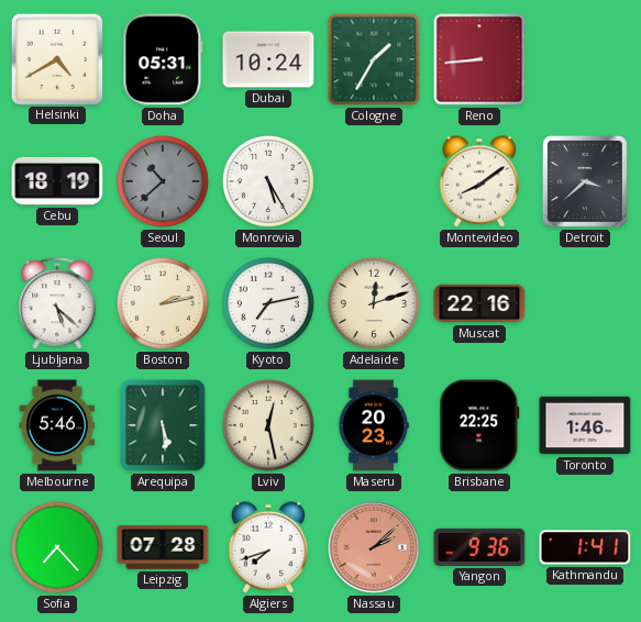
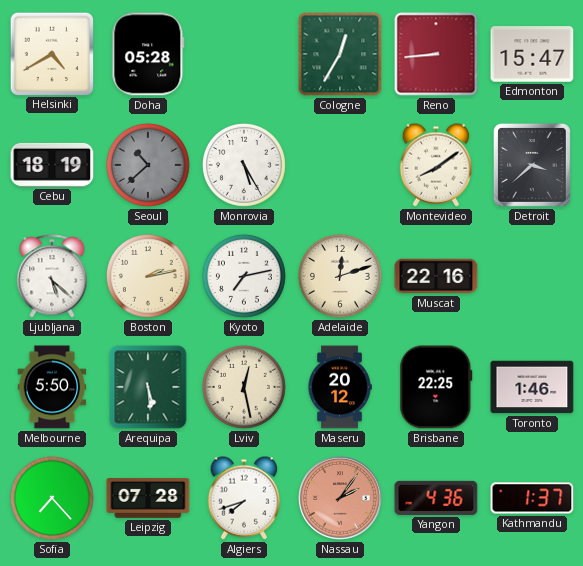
Doha: 05:31 -> 05:28
Dubai: 10:24 -> none
Cologne: 1:35 -> 12:35
Edmonton: none -> 15:47
Melbourne: 5:46 -> 5:50
Maseru: 20:23 -> 20:12
Nassau: 2:08 -> 2:06
Yangon: 9:36 -> 4:36
Kathmandu: 1:41 -> 1:37
